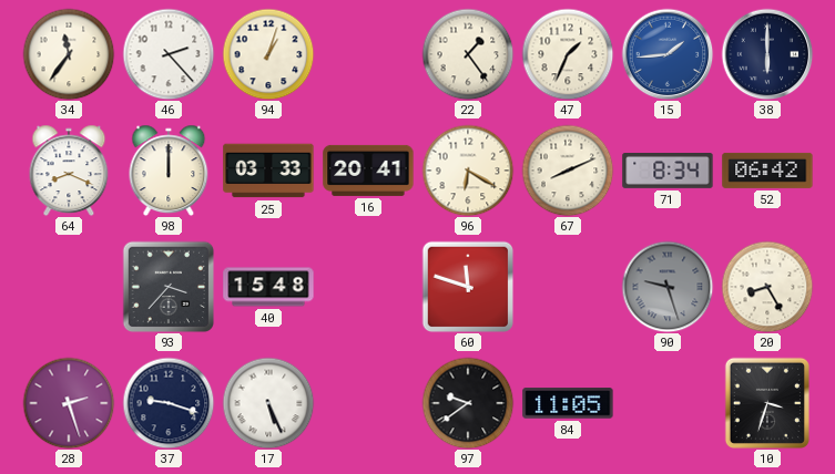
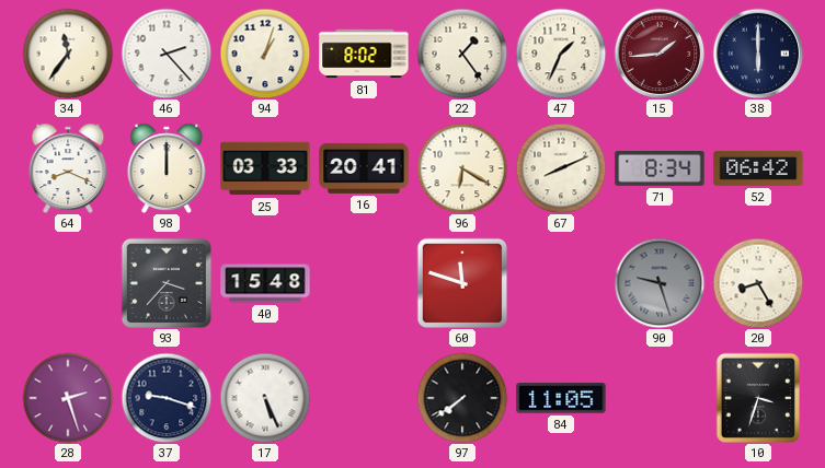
81: none -> 8:02
15 dial: blue -> burgundy
97: 9:39 -> 7:39
